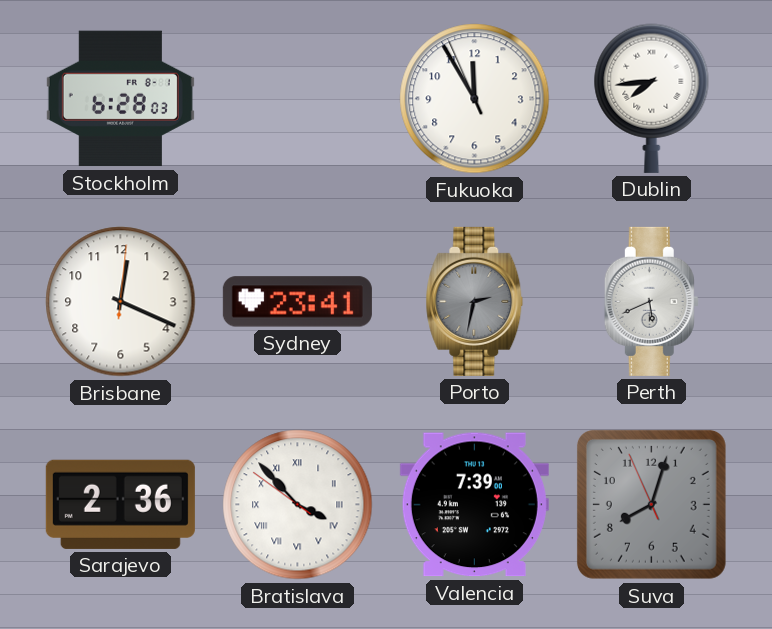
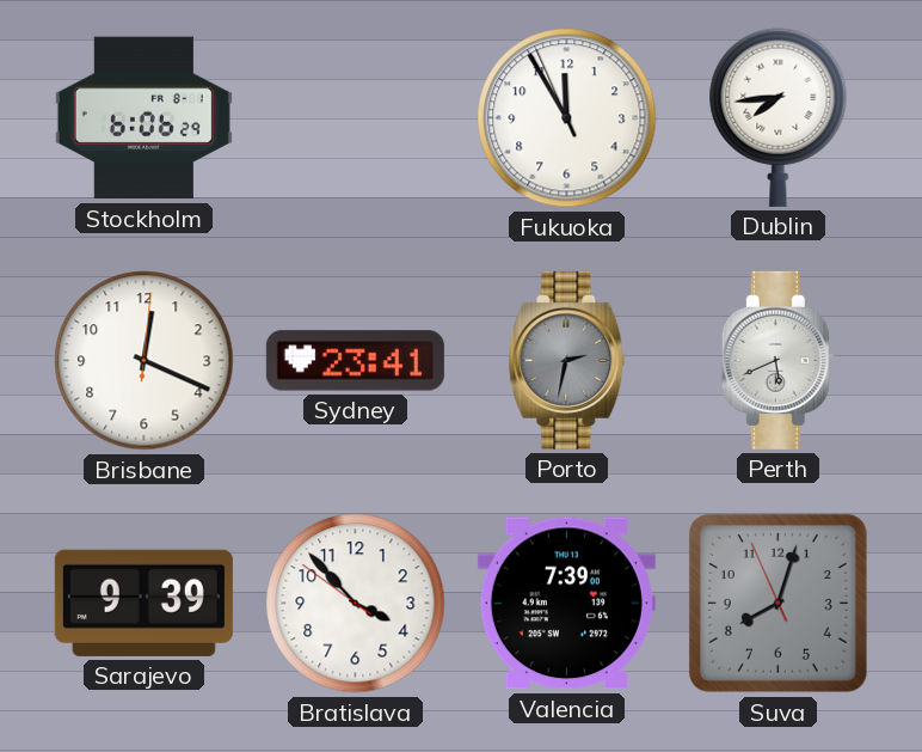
Stockholm: 6:28 -> 6:06
Sarajevo: 2:36 -> 9:39
Bratislava numerals: Roman -> Arabic
